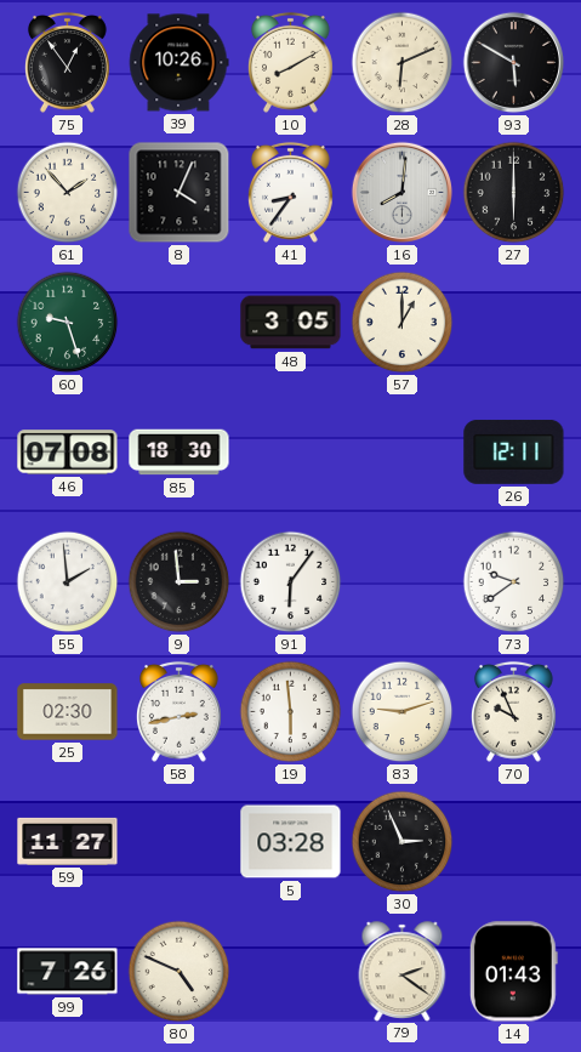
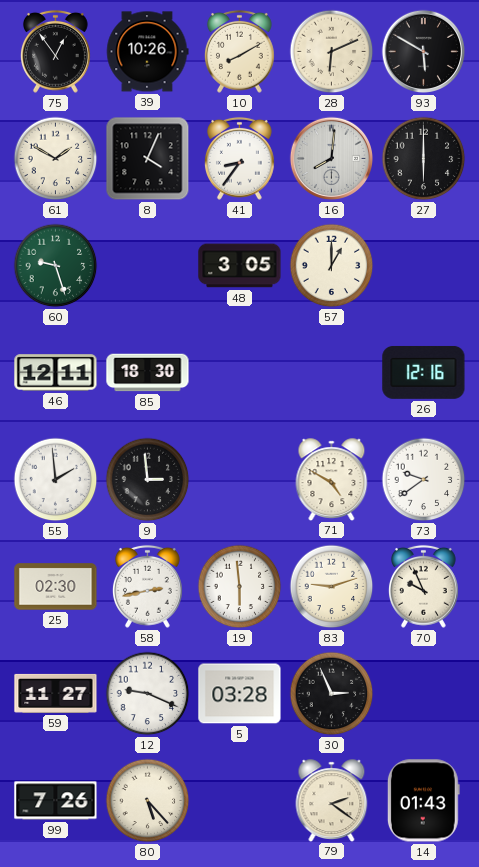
61: 1:53 -> 1:50
46: 07:08 -> 12:11
26: 12:11 -> 12:16
91: 6:06 -> none
71: none -> 4:50
12: none -> 9:19
80: 4:49 -> 5:23
